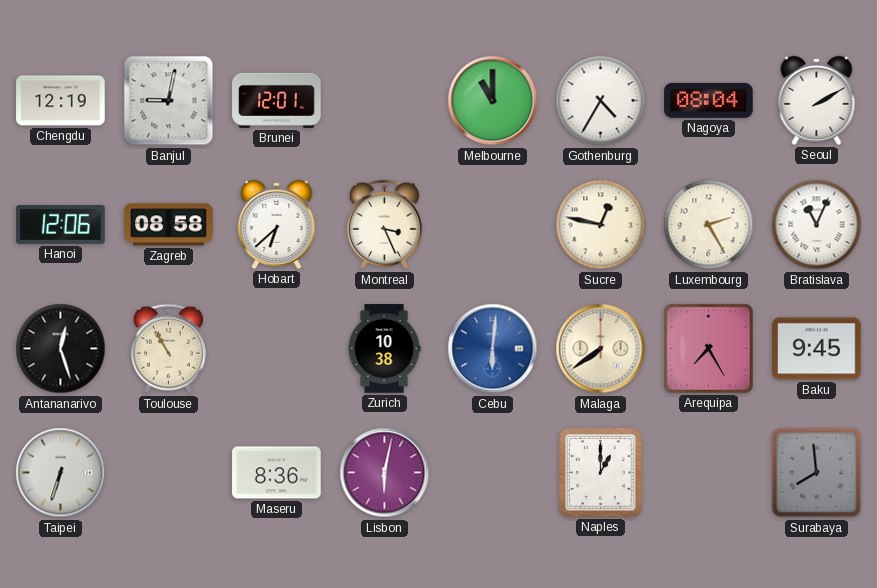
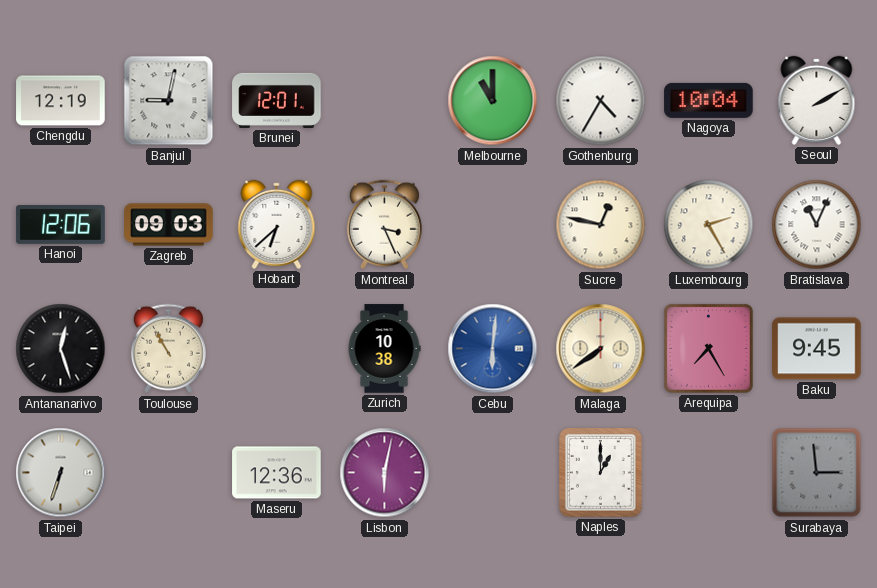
Nagoya: 08:04 -> 10:04
Zagreb: 08:58 -> 09:03
Maseru: 8:36 -> 12:36
Surabaya: 7:59 -> 2:59
